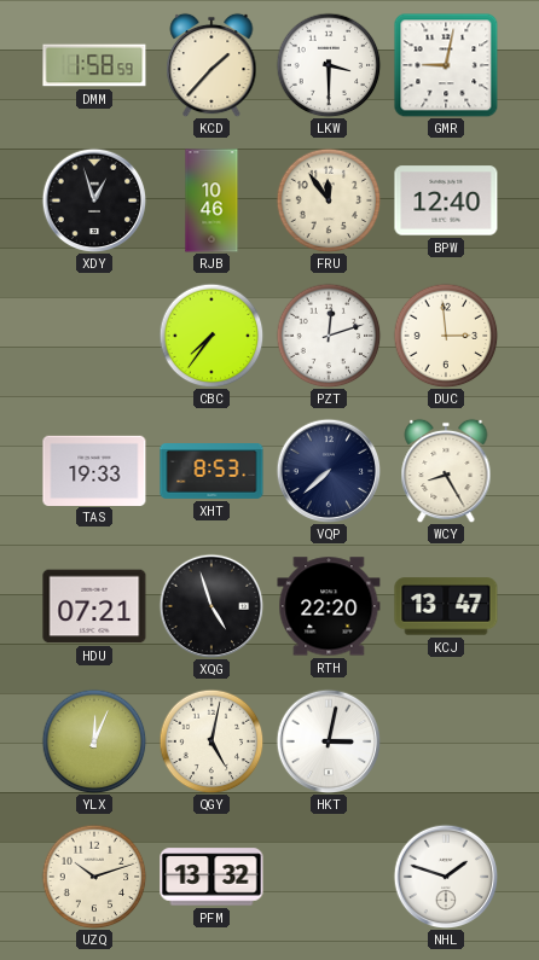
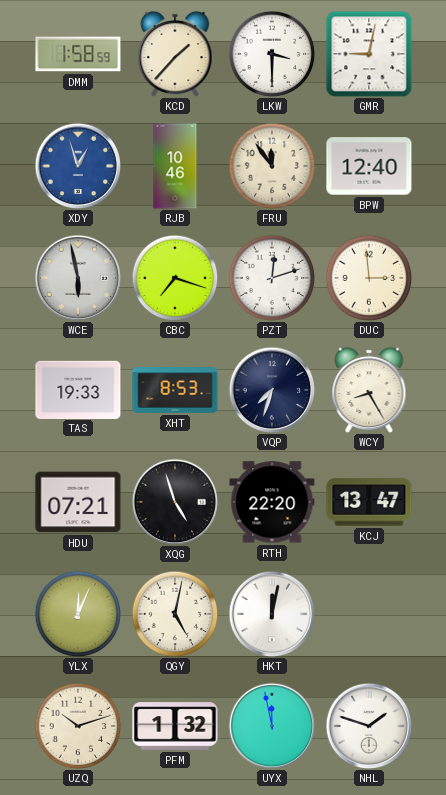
XDY dial: black -> blue
WCE: none -> 5:58
CBC: 7:36 -> 7:18
VQP: 7:38 -> 7:33
HKT: 3:02 -> 12:02
PFM: 13:32 -> 1:32
UYX: none -> 11:58
